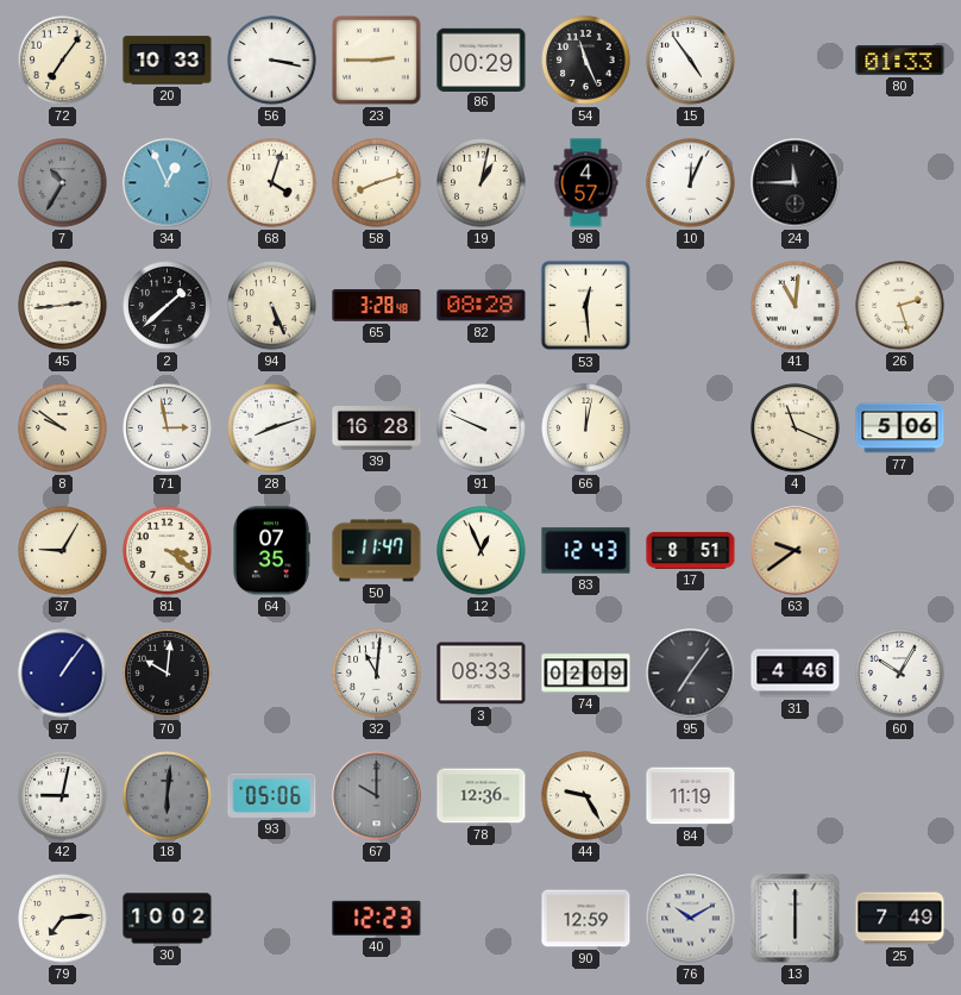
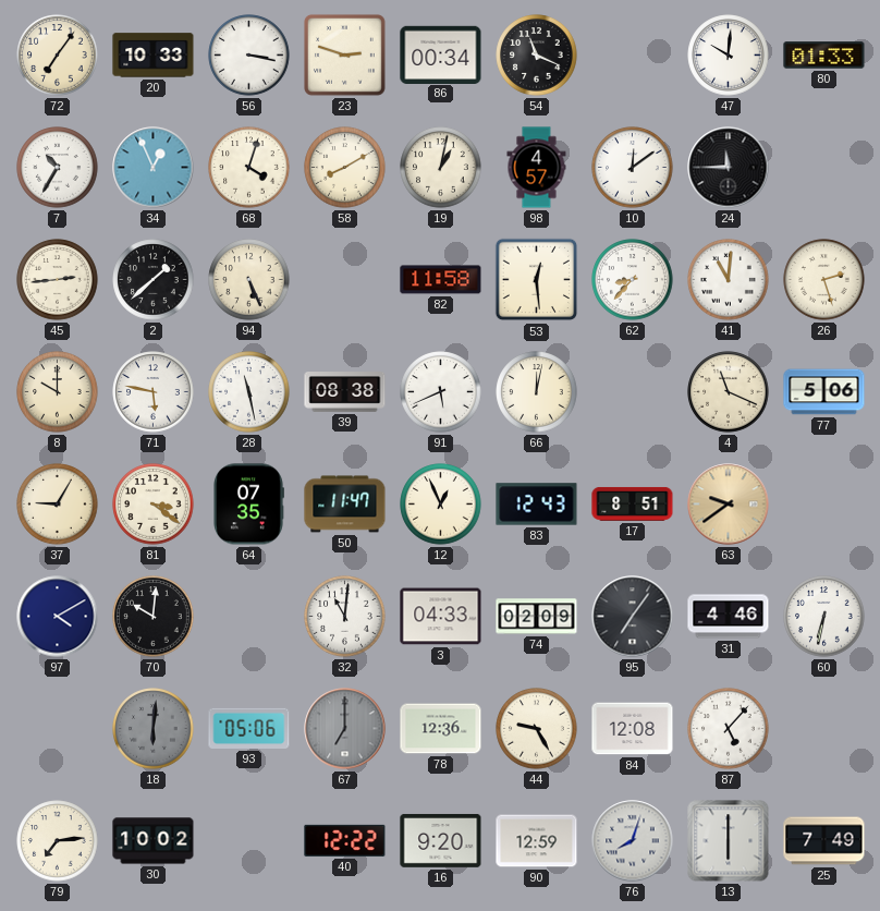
23: 2:45 -> 2:48
86: 00:29 -> 00:34
54: 11:26 -> 11:19
15: 4:54 -> none
47: none -> 10:01
7 dial: grey -> white
58: 8:12 -> 8:10
10: 12:04 -> 12:09
65: 3:28 -> none
82: 08:28 -> 11:58
62: none -> 8:37
8: 9:51 -> 10:00
71: 2:58 -> 5:47
28: 8:12 -> 11:28
39: 16:28 -> 08:38
91: 9:49 -> 5:41
97: 1:06 -> 4:10
3: 08:33 -> 04:33
60: 10:05 -> 6:32
42: 9:02 -> none
67: 10:00 -> 7:00
84: 11:19 -> 12:08
87: none -> 5:07
40: 12:23 -> 12:22
16: none -> 9:20
76: 10:10 -> 8:03
